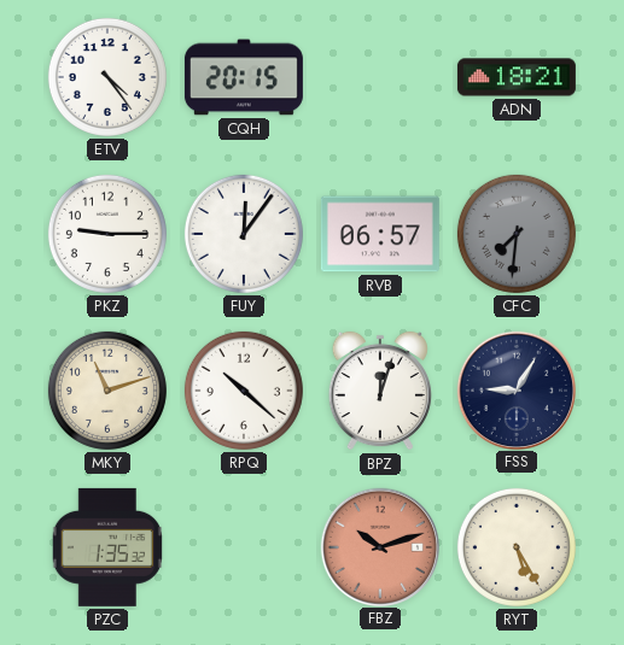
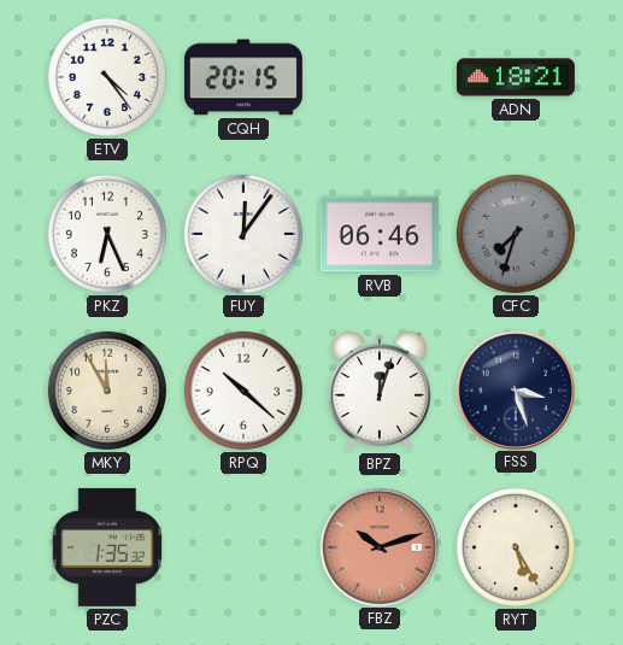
PKZ: 9:15 -> 6:26
RVB: 06:57 -> 06:46
CFC: 7:31 -> 7:33
MKY: 11:12 -> 11:55
FSS: 9:05 -> 3:27
